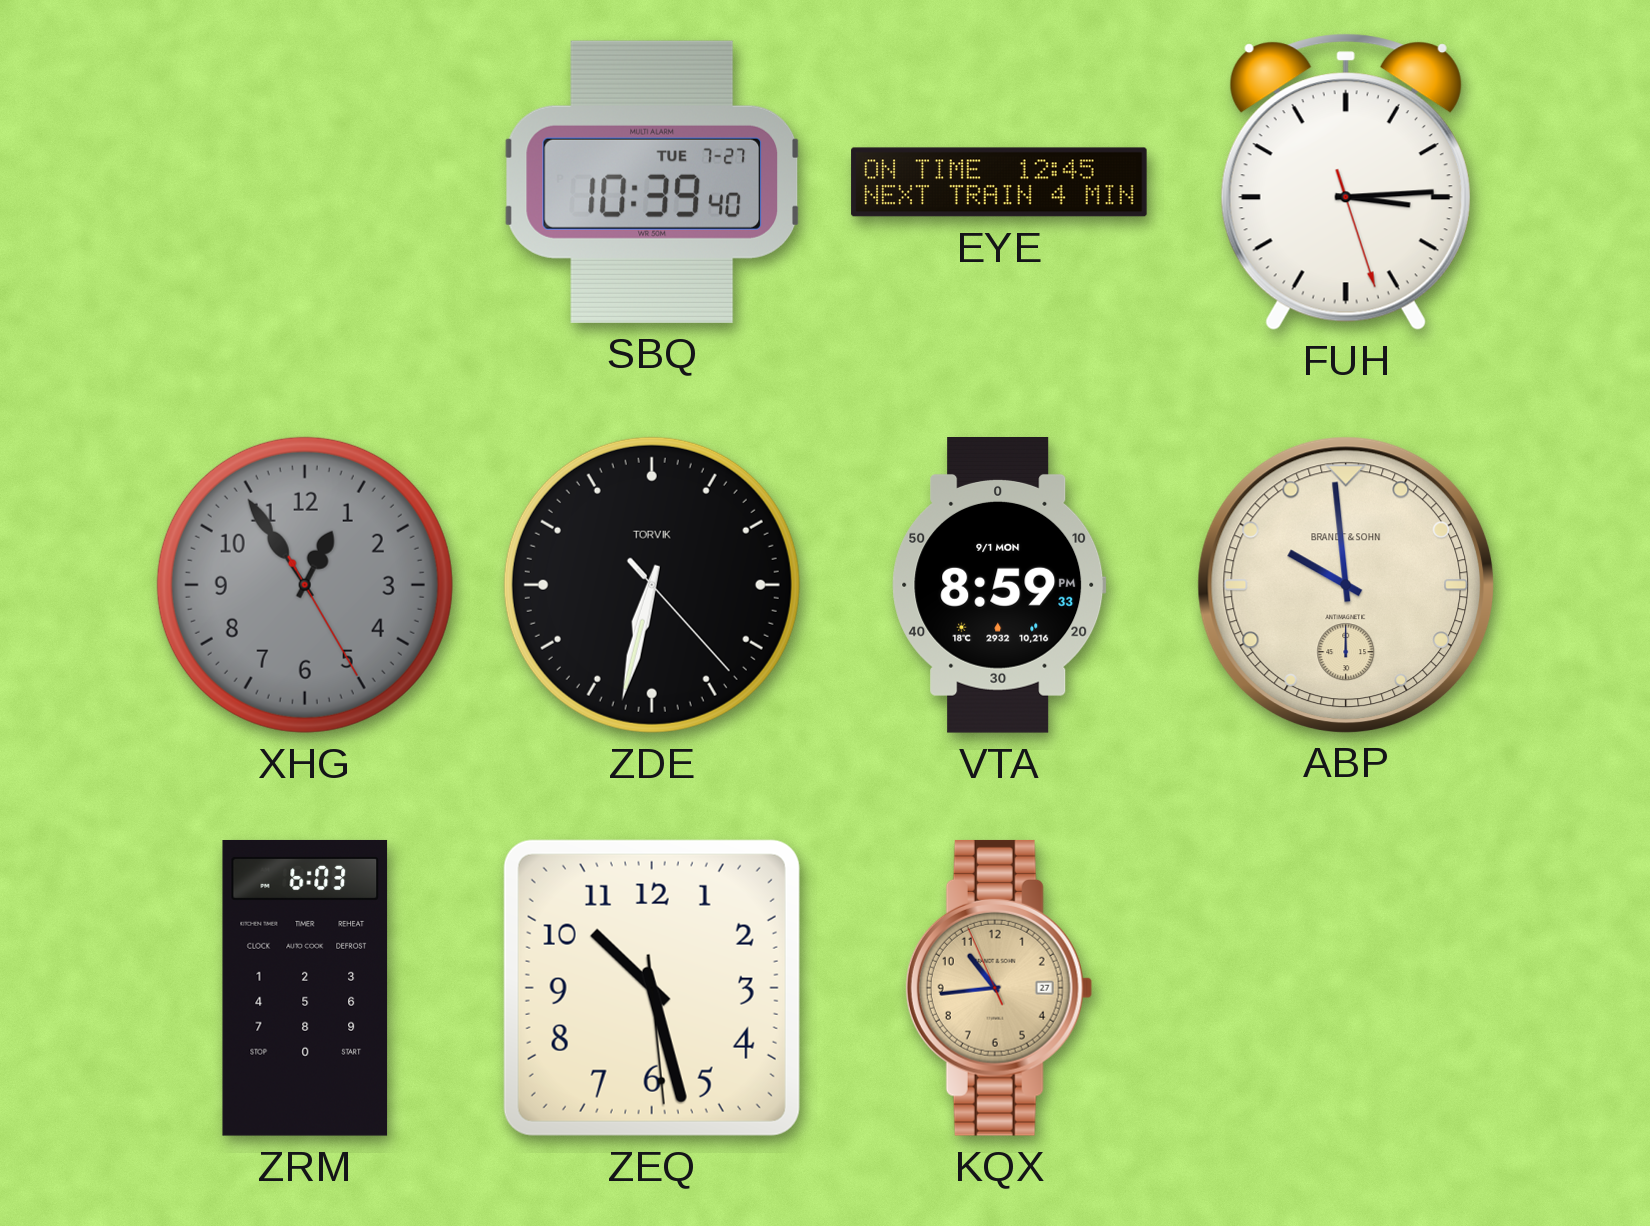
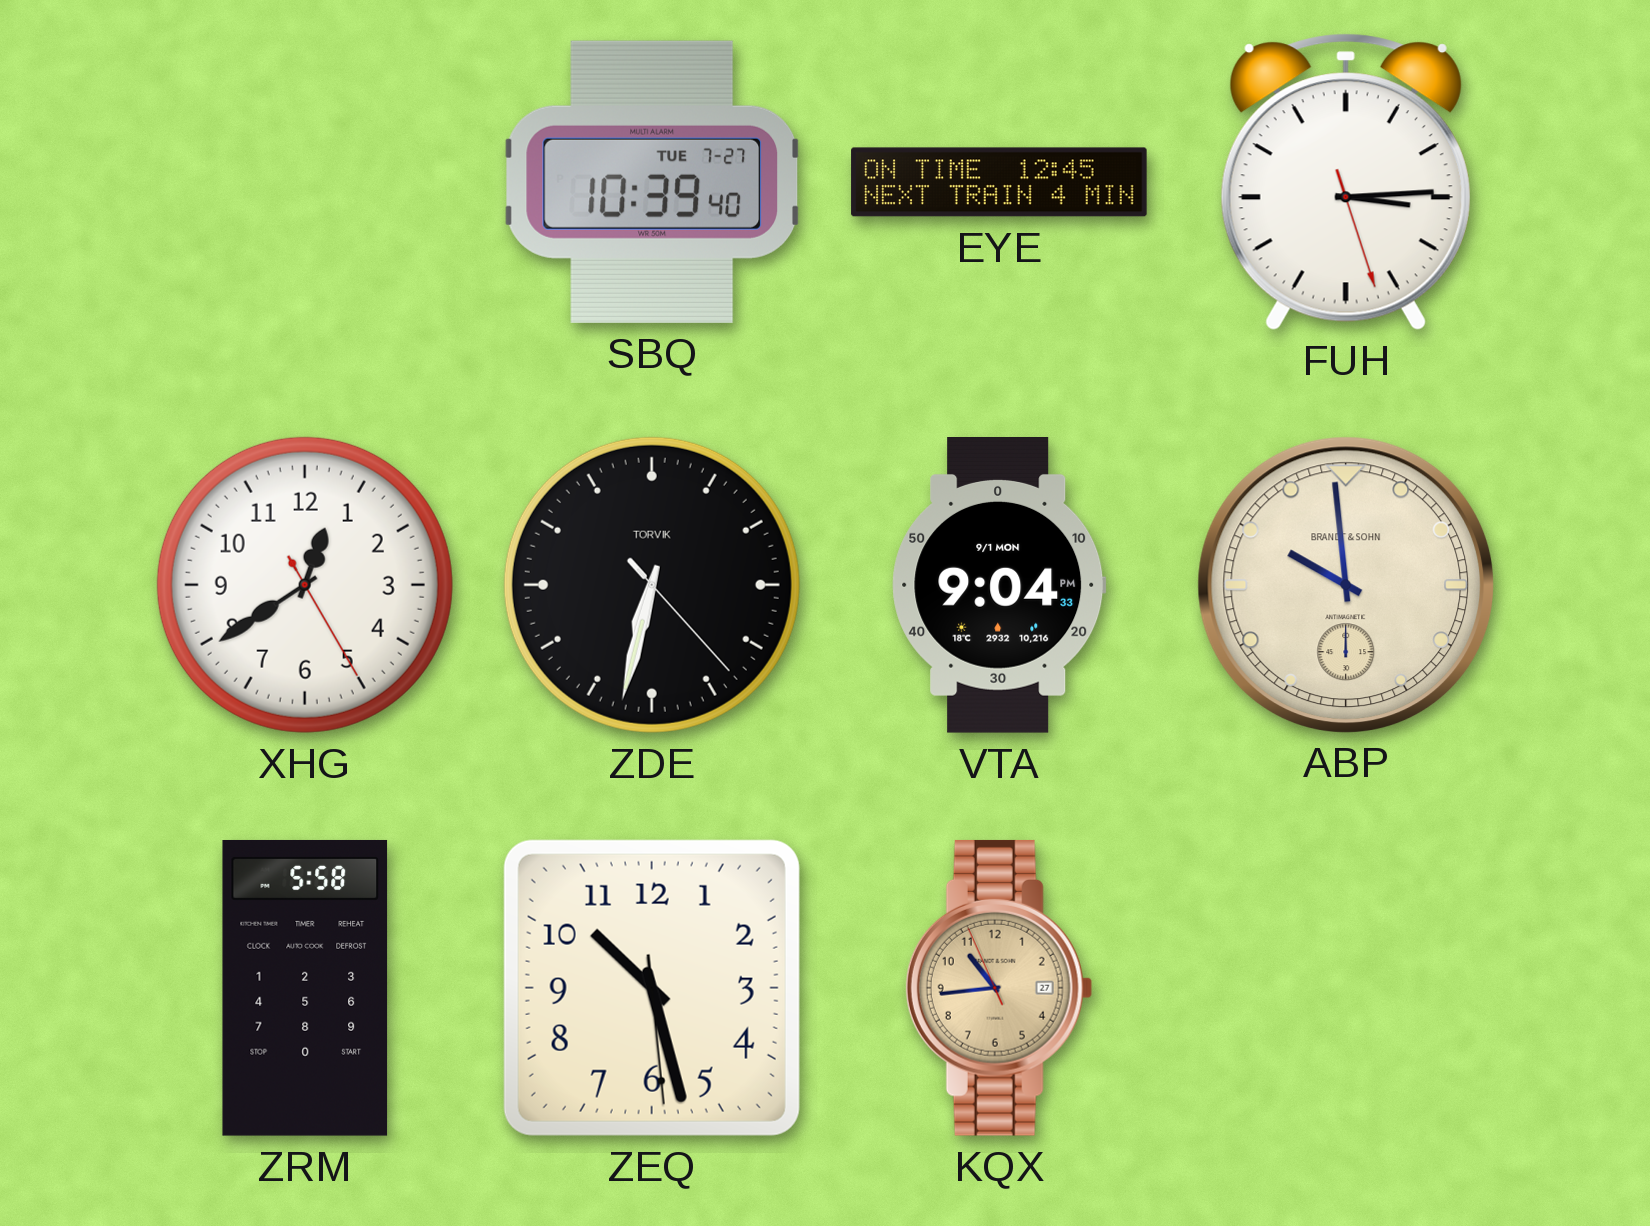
XHG: 12:54 -> 12:39
XHG dial: grey -> white
VTA: 8:59 -> 9:04
ZRM: 6:03 -> 5:58
